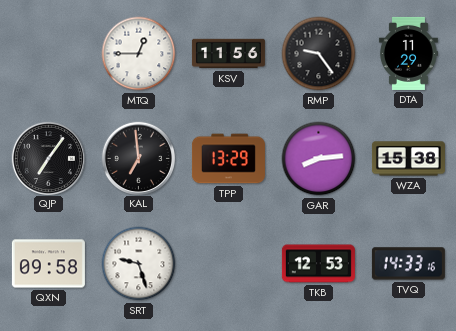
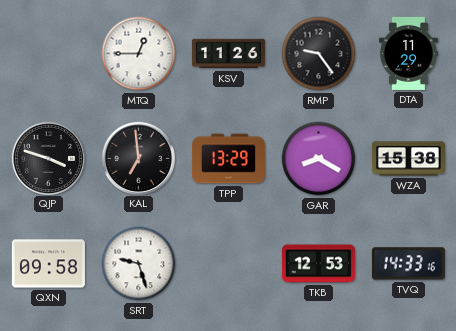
KSV: 11:56 -> 11:26
QJP: 7:06 -> 3:48
GAR: 8:14 -> 8:20
